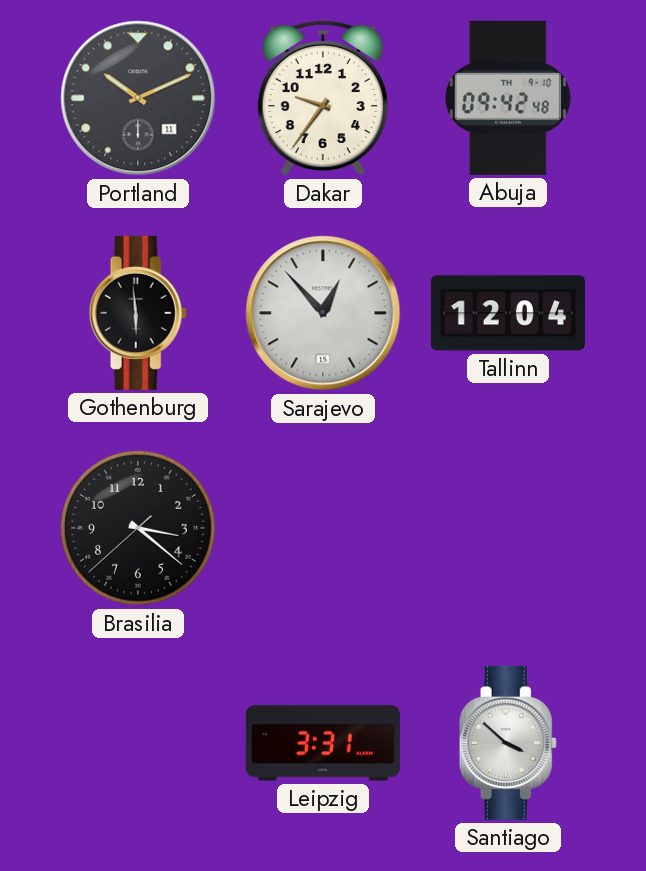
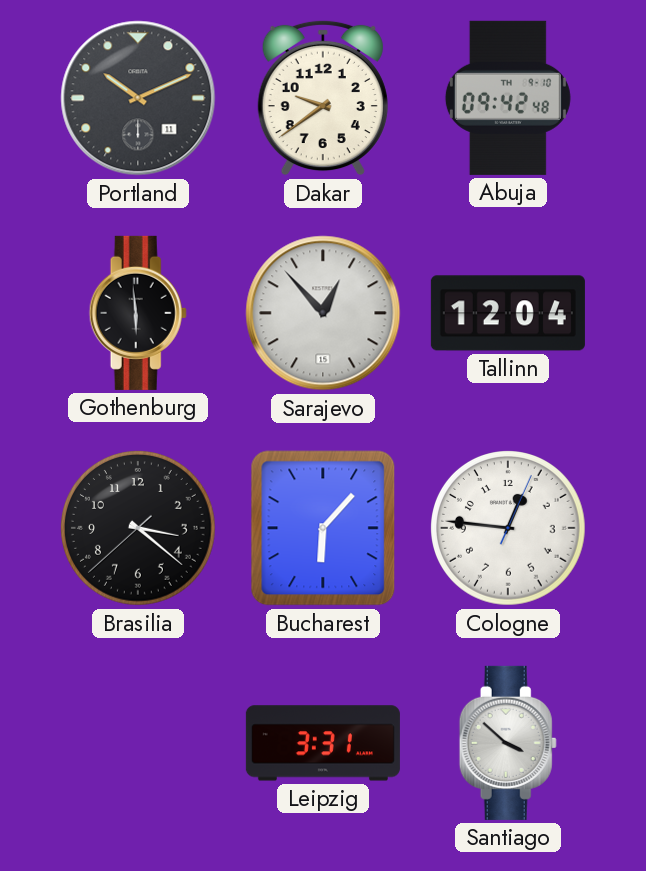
Dakar: 9:36 -> 9:39
Bucharest: none -> 6:07
Cologne: none -> 12:46
